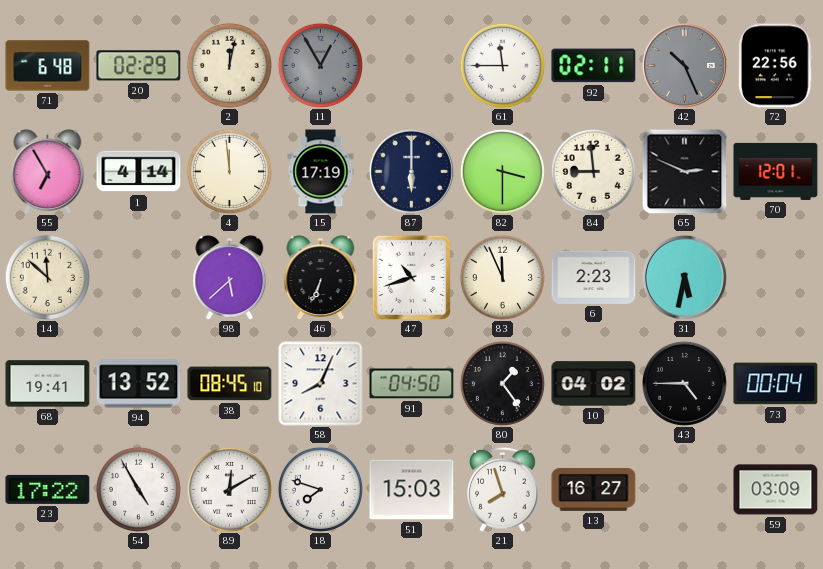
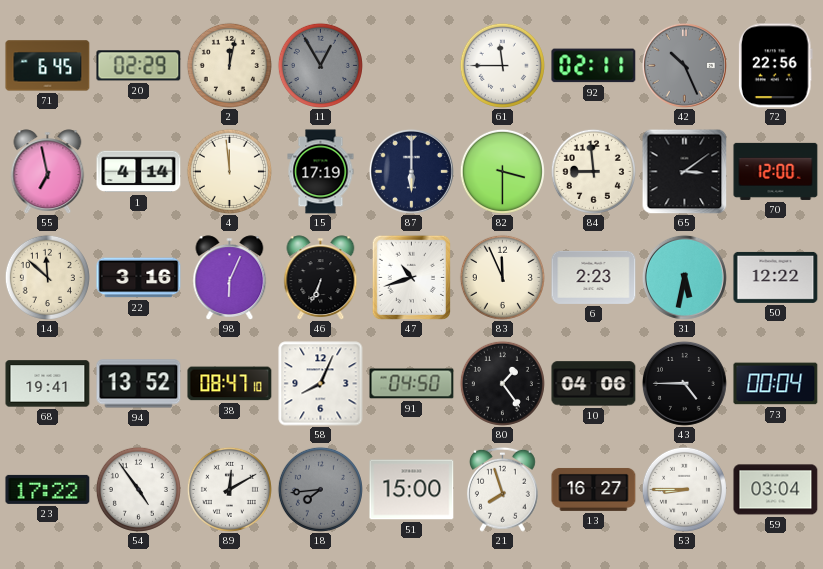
71: 6:48 -> 6:45
55: 6:55 -> 6:58
65: 2:49 -> 3:09
70: 12:01 -> 12:00
22: none -> 3:16
98: 5:38 -> 6:04
50: none -> 12:22
38: 08:45 -> 08:47
10: 04:02 -> 04:06
54: 4:55 -> 4:54
18: 7:48 -> 7:44
18 dial: white -> grey
51: 15:03 -> 15:00
53: none -> 8:45
59: 03:09 -> 03:04
